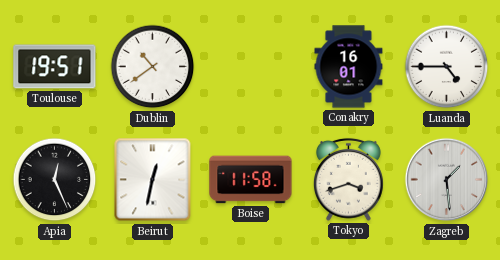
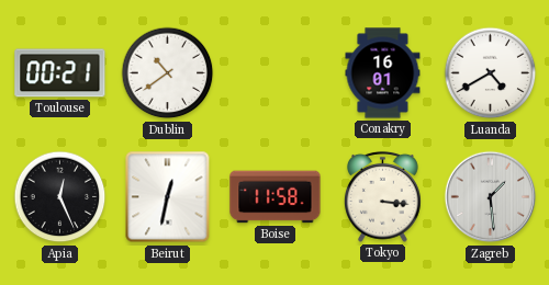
Toulouse: 19:51 -> 00:21
Luanda: 4:45 -> 4:40
Tokyo: 3:42 -> 3:16
